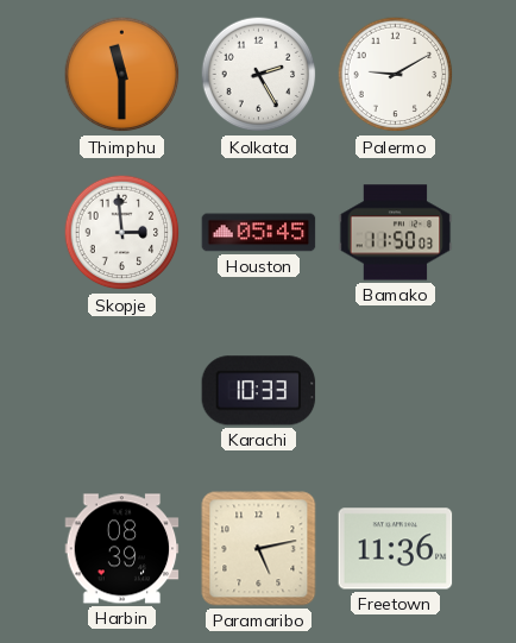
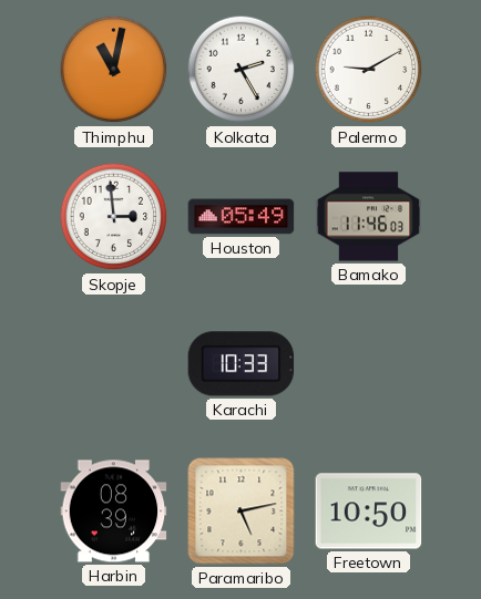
Thimphu: 11:30 -> 11:02
Houston: 05:45 -> 05:49
Bamako: 11:50 -> 11:46
Freetown: 11:36 -> 10:50
